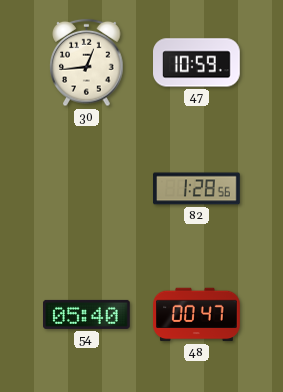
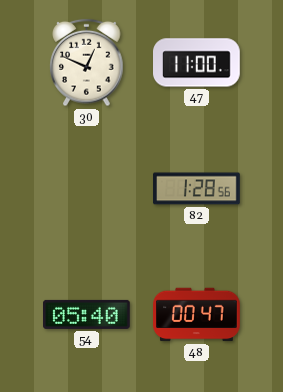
30: 12:44 -> 12:49
47: 10:59 -> 11:00
